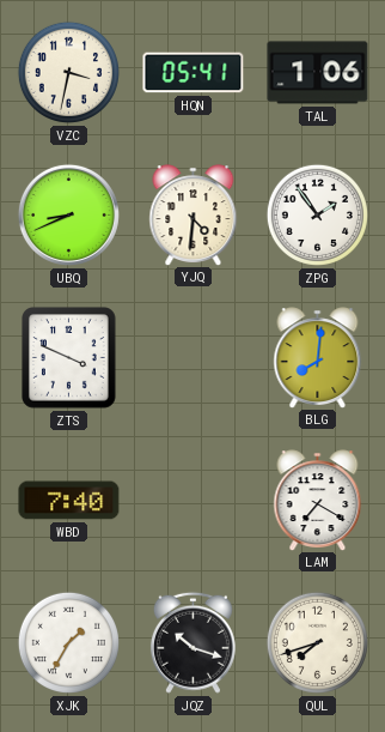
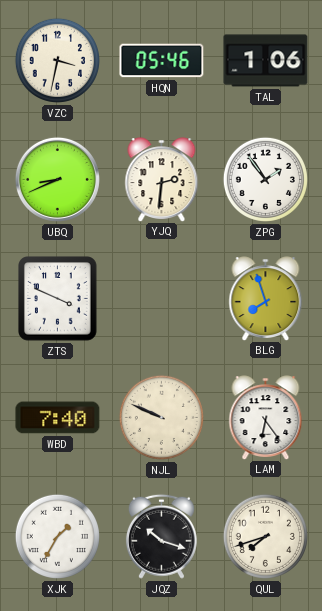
HQN: 05:41 -> 05:46
YJQ: 4:31 -> 2:31
BLG: 8:01 -> 7:57
NJL: none -> 9:49
LAM: 7:20 -> 6:24
